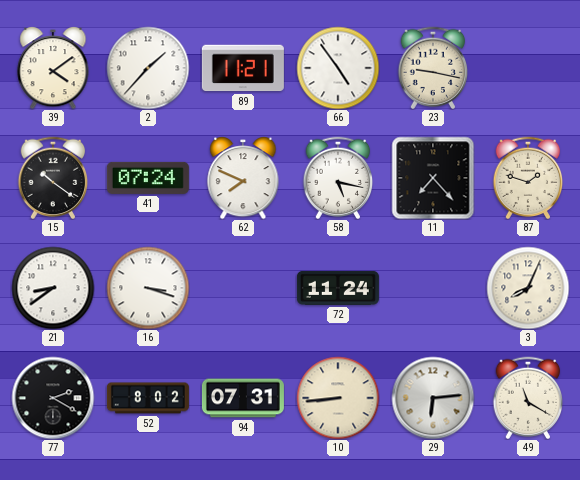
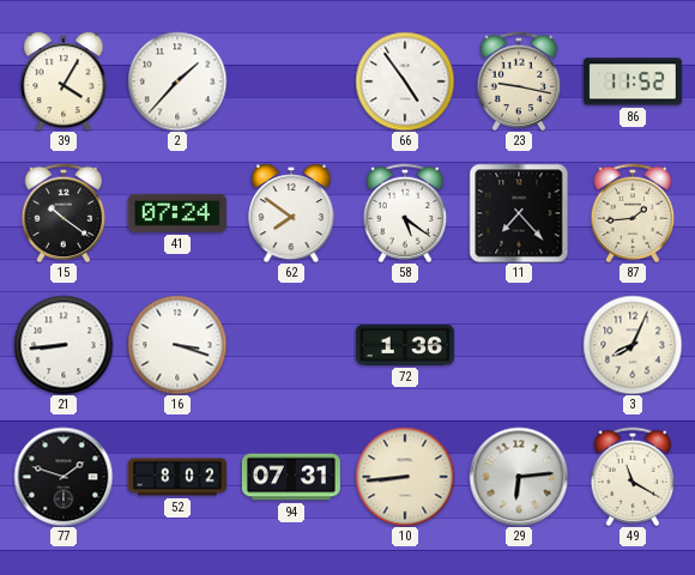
39: 4:09 -> 4:05
89: 11:21 -> none
86: none -> 11:52
62: 7:49 -> 7:51
58: 5:17 -> 5:21
87: 1:48 -> 1:44
21: 8:39 -> 8:44
72: 11:24 -> 1:36
77: 2:20 -> 1:48
